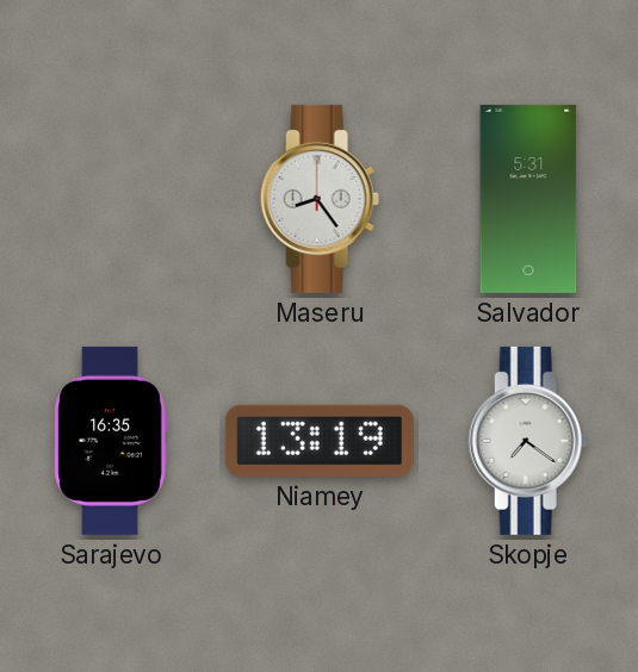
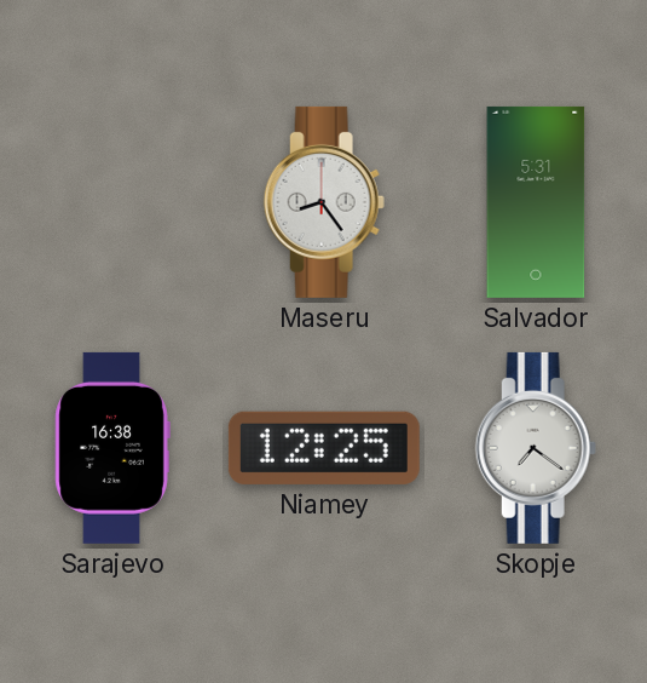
Sarajevo: 16:35 -> 16:38
Niamey: 13:19 -> 12:25
